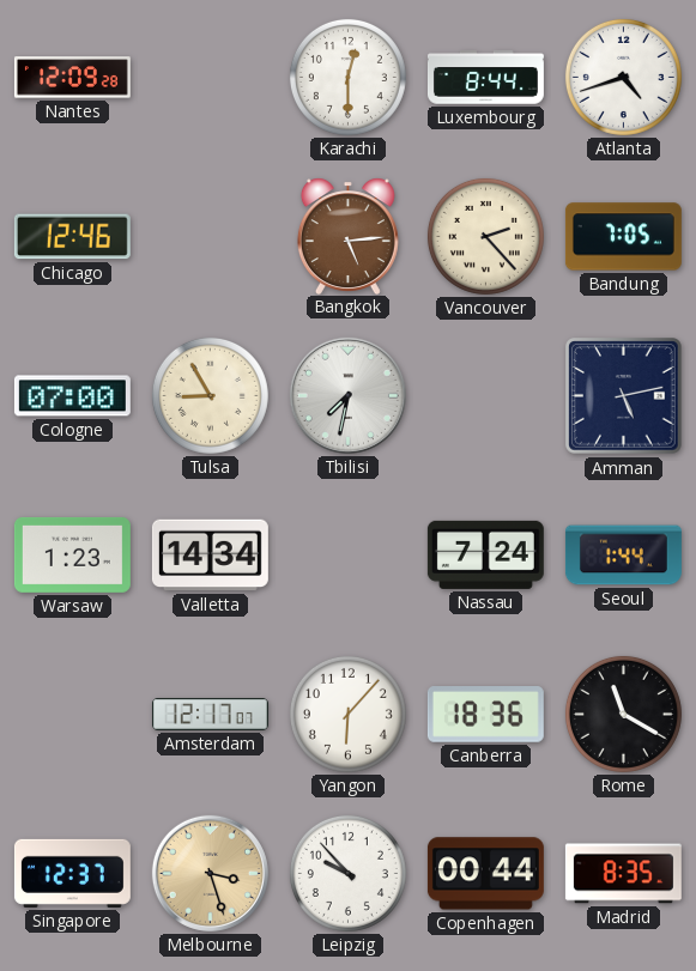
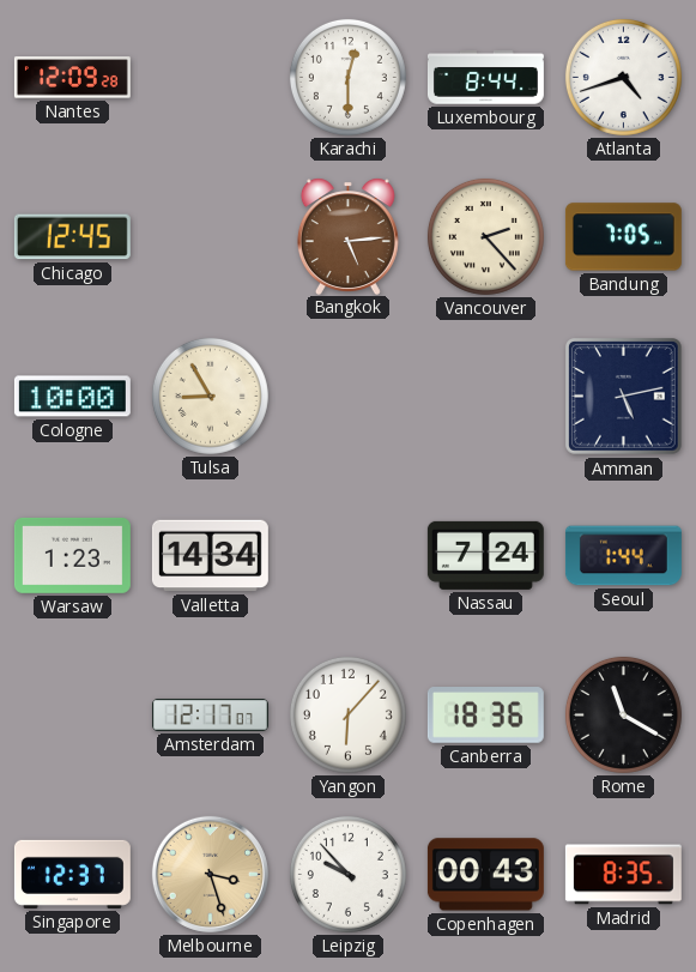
Chicago: 12:46 -> 12:45
Cologne: 07:00 -> 10:00
Tbilisi: 7:32 -> none
Copenhagen: 00:44 -> 00:43
